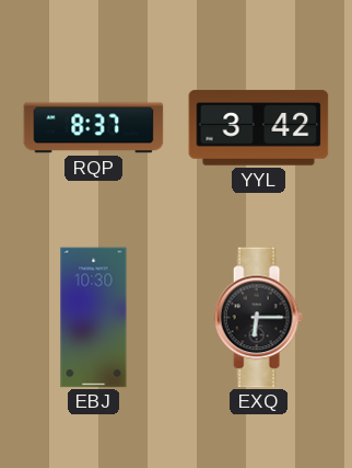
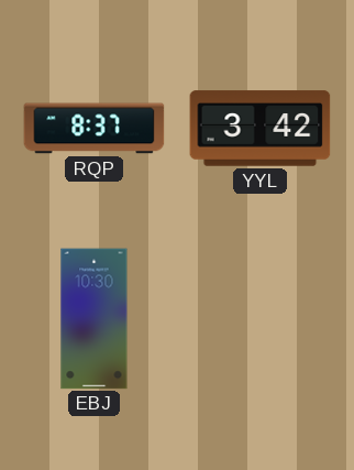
EXQ: 6:15 -> none
